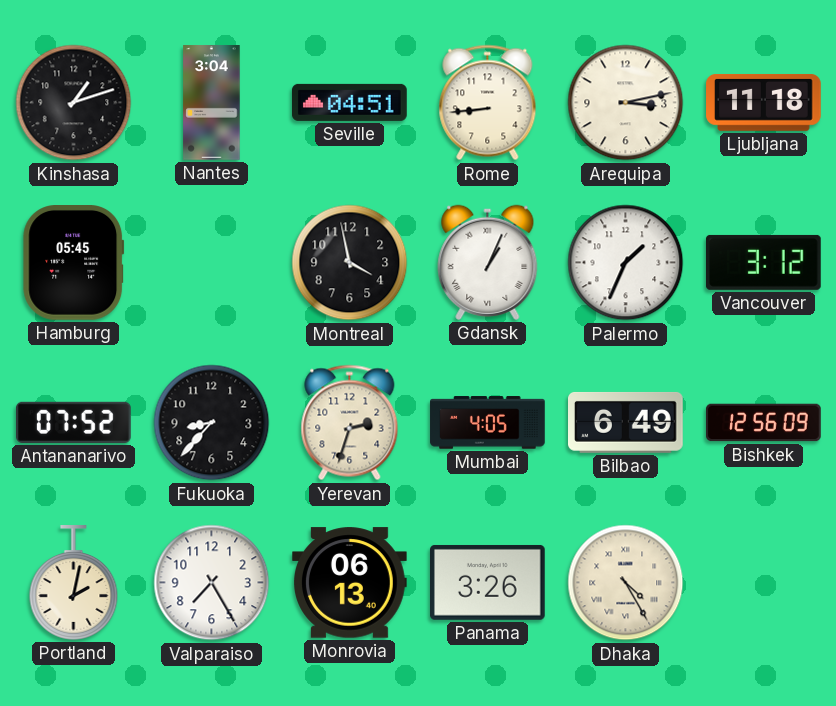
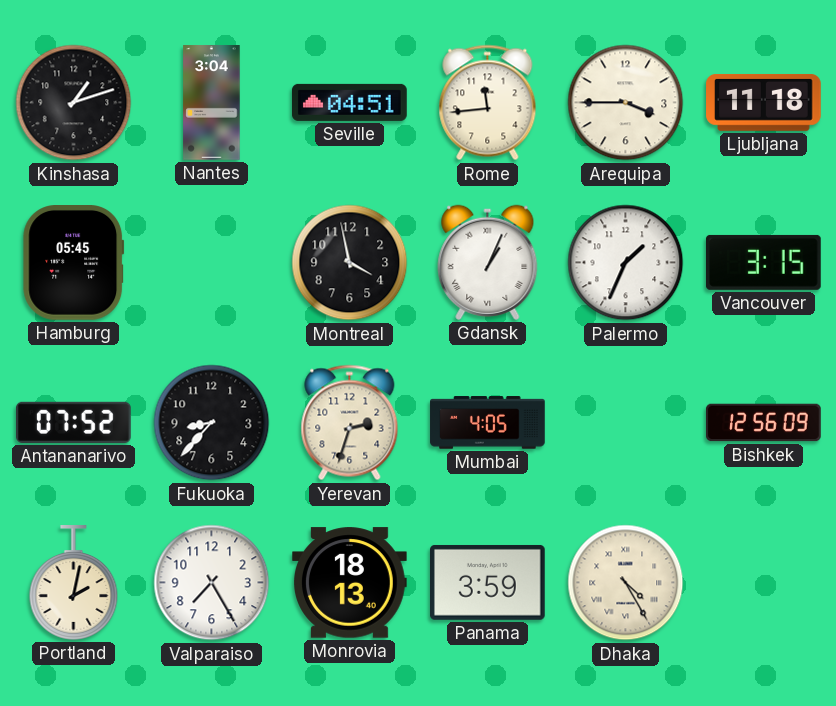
Rome: 8:44 -> 11:44
Arequipa: 3:13 -> 3:45
Vancouver: 3:12 -> 3:15
Bilbao: 6:49 -> none
Monrovia: 06:13 -> 18:13
Panama: 3:26 -> 3:59
